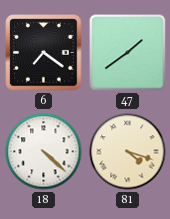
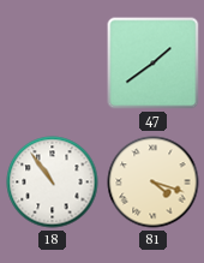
6: 7:21 -> none
18: 4:22 -> 10:54
